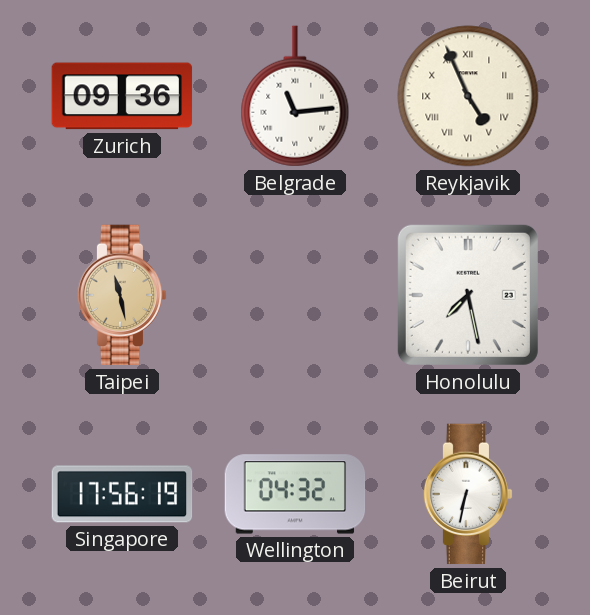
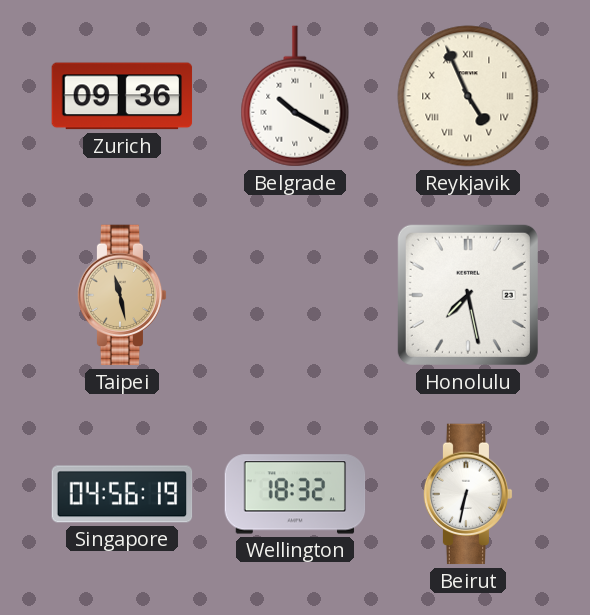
Belgrade: 11:14 -> 10:20
Singapore: 17:56 -> 04:56
Wellington: 04:32 -> 18:32
